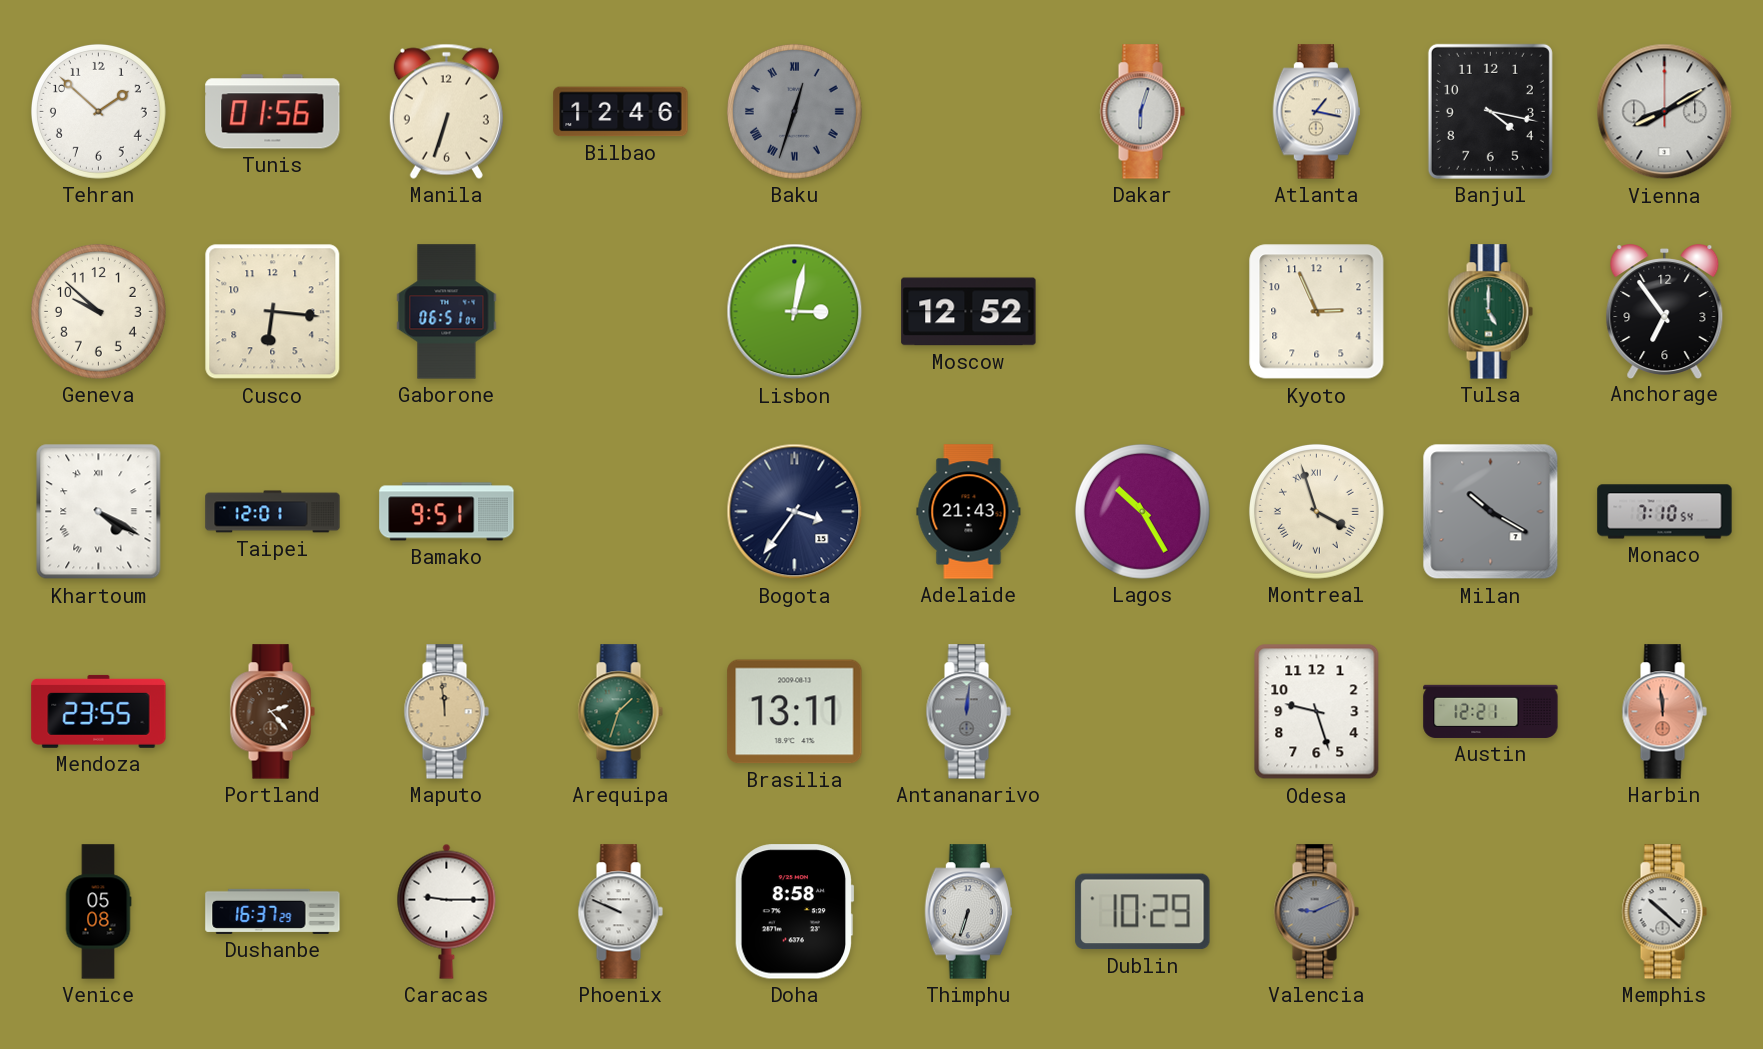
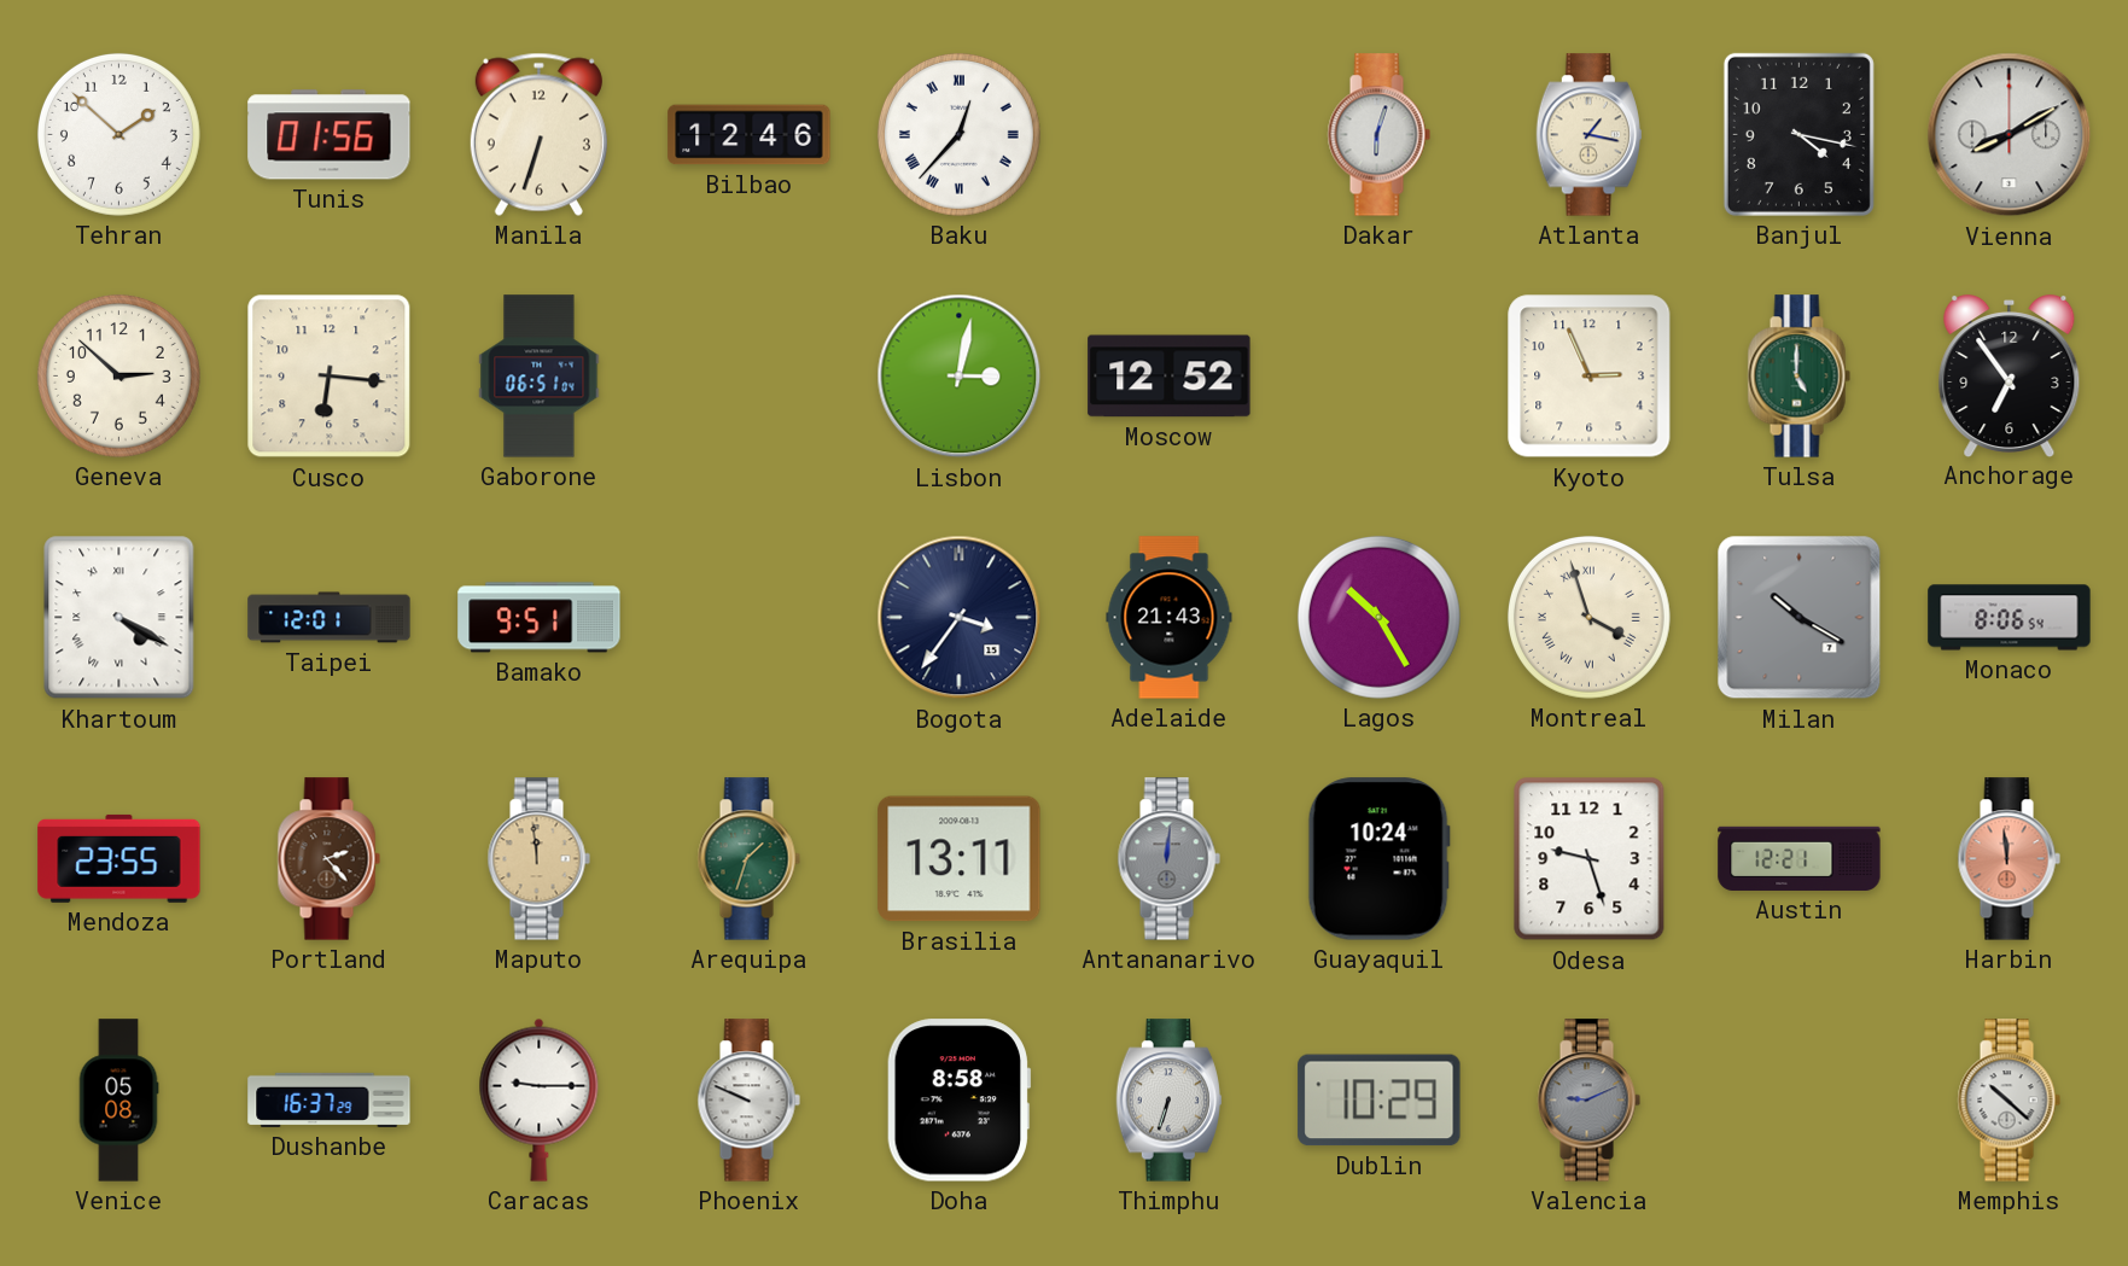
Baku: 12:33 -> 12:37
Baku dial: grey -> white
Geneva: 9:52 -> 2:52
Monaco: 7:10 -> 8:06
Guayaquil: none -> 10:24
